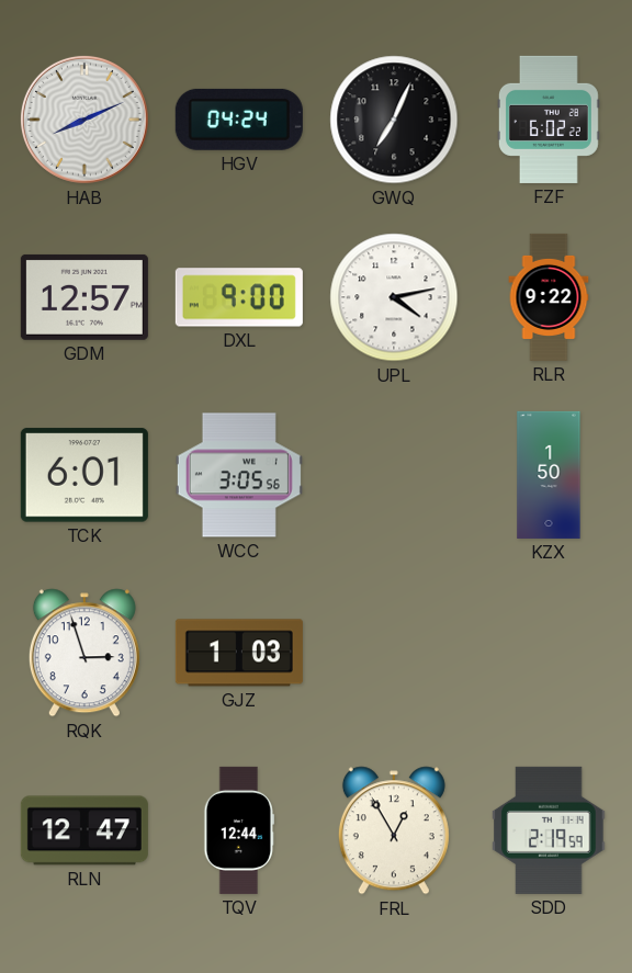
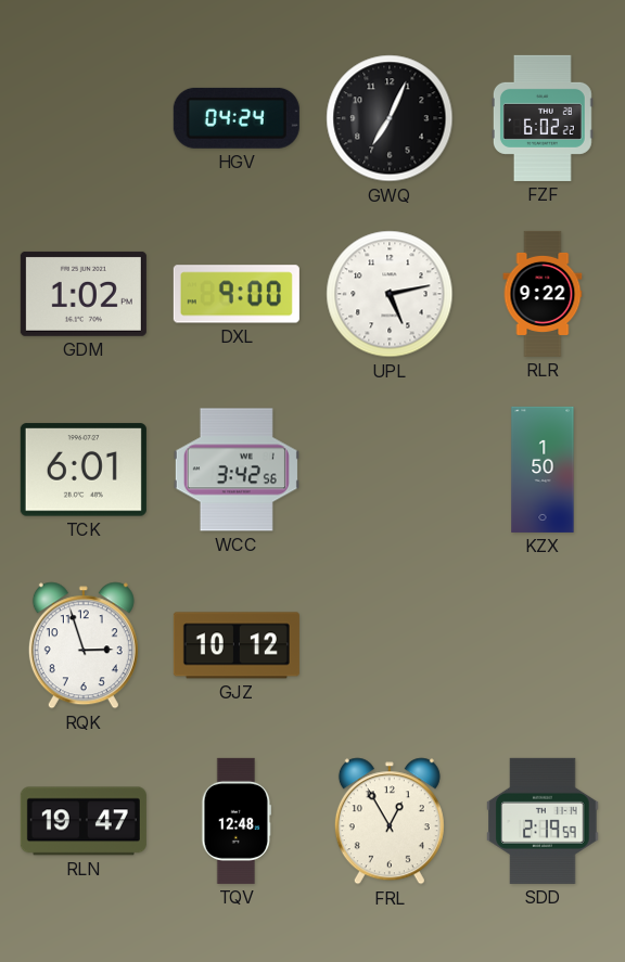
HAB: 8:11 -> none
GDM: 12:57 -> 1:02
UPL: 4:13 -> 5:13
WCC: 3:05 -> 3:42
GJZ: 1:03 -> 10:12
RLN: 12:47 -> 19:47
TQV: 12:44 -> 12:48
